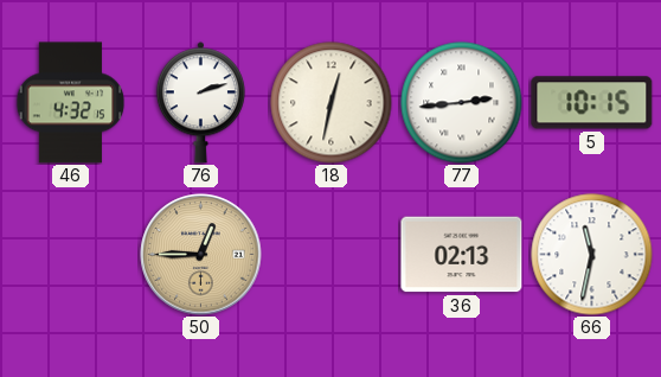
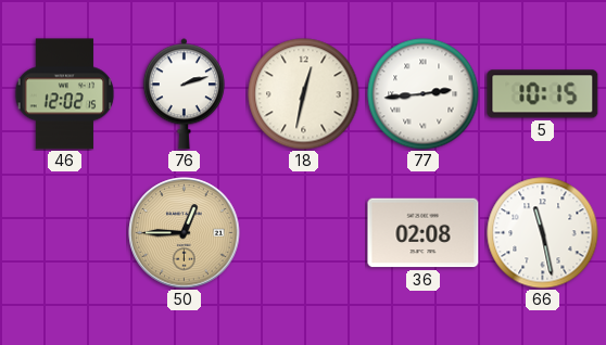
46: 4:32 -> 12:02
36: 02:13 -> 02:08
66: 11:32 -> 11:28
